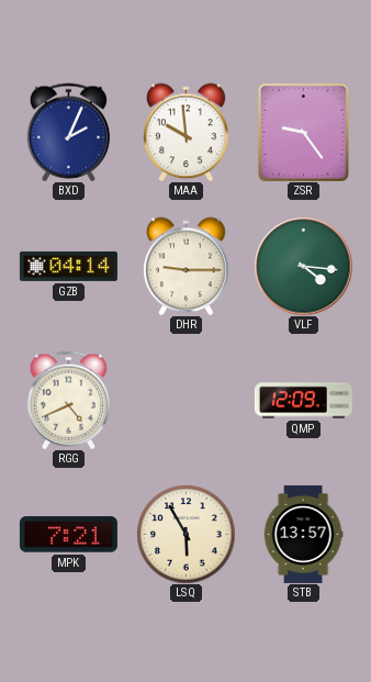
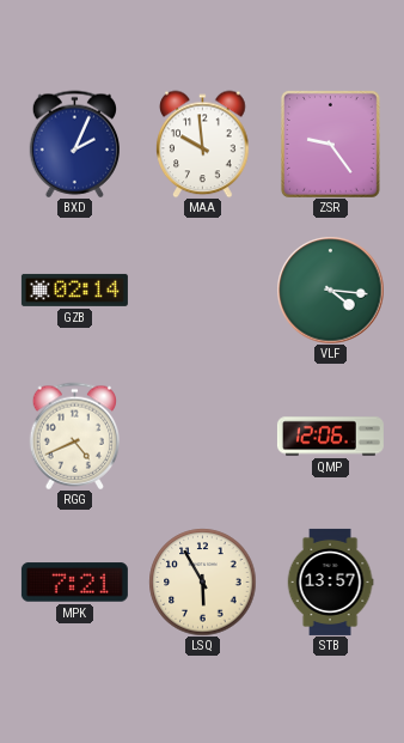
GZB: 04:14 -> 02:14
DHR: 9:15 -> none
QMP: 12:09 -> 12:06
